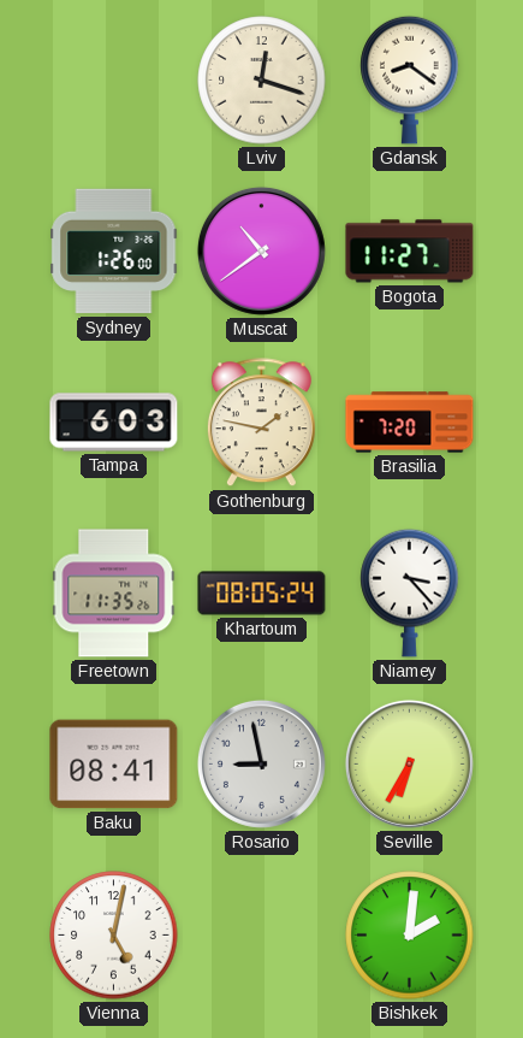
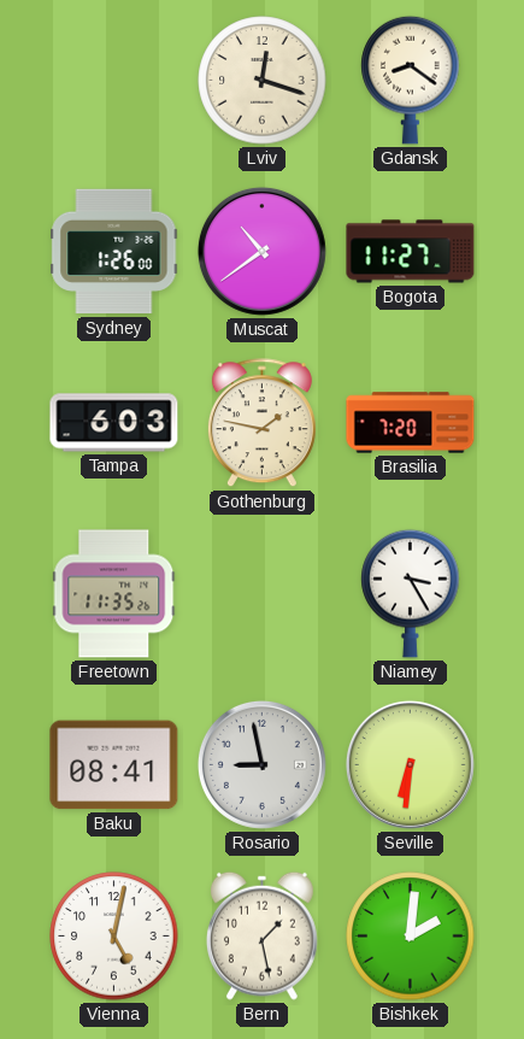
Khartoum: 08:05 -> none
Niamey: 3:23 -> 3:25
Seville: 6:35 -> 6:31
Bern: none -> 1:28
